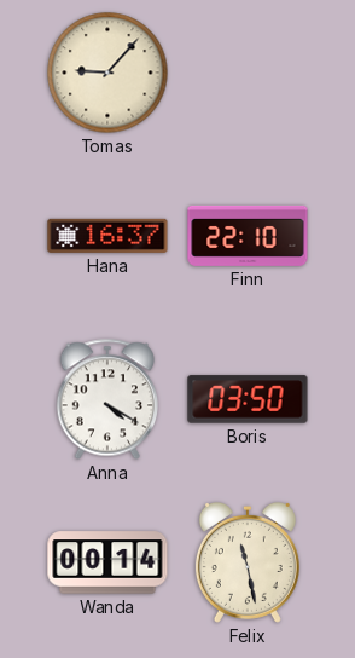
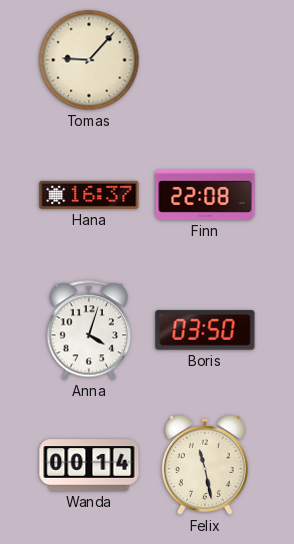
Finn: 22:10 -> 22:08
Anna: 4:20 -> 4:03
